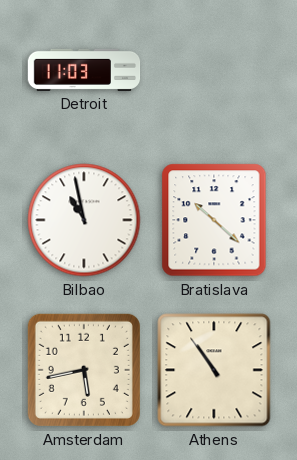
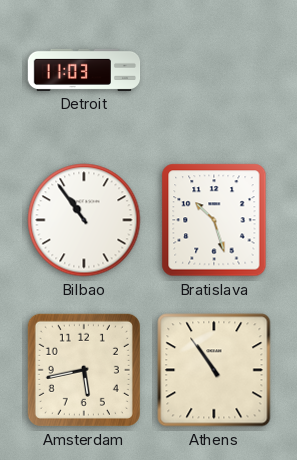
Bilbao: 10:58 -> 10:54
Bratislava: 10:22 -> 10:27
